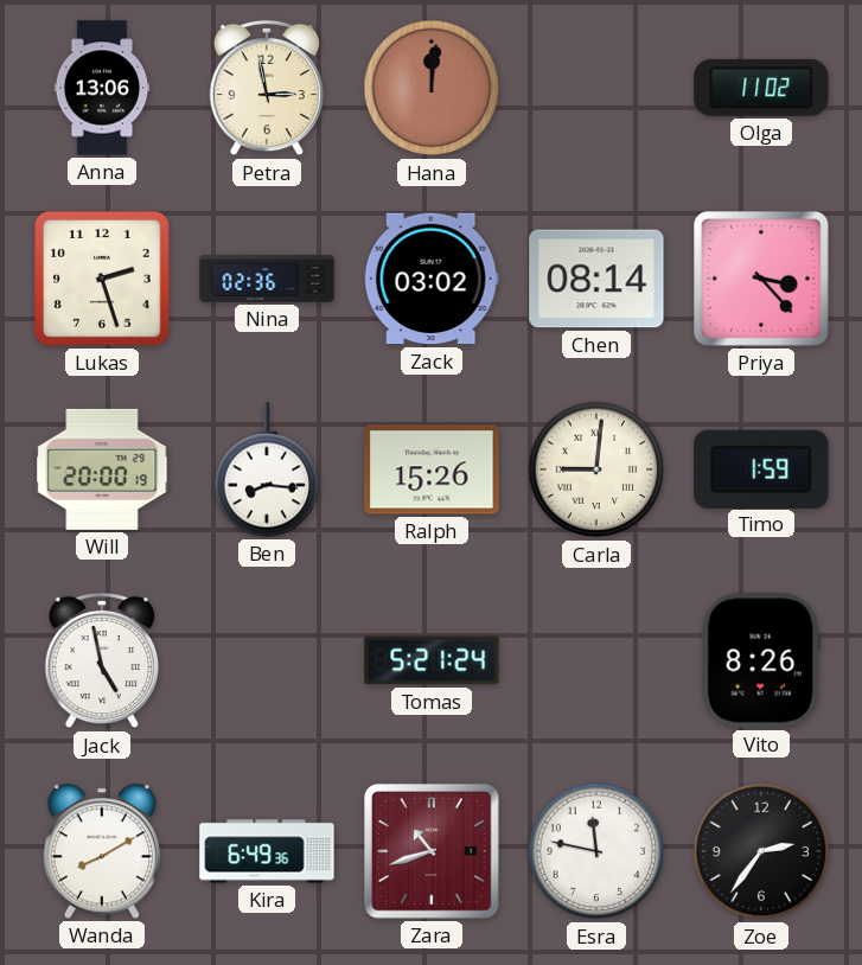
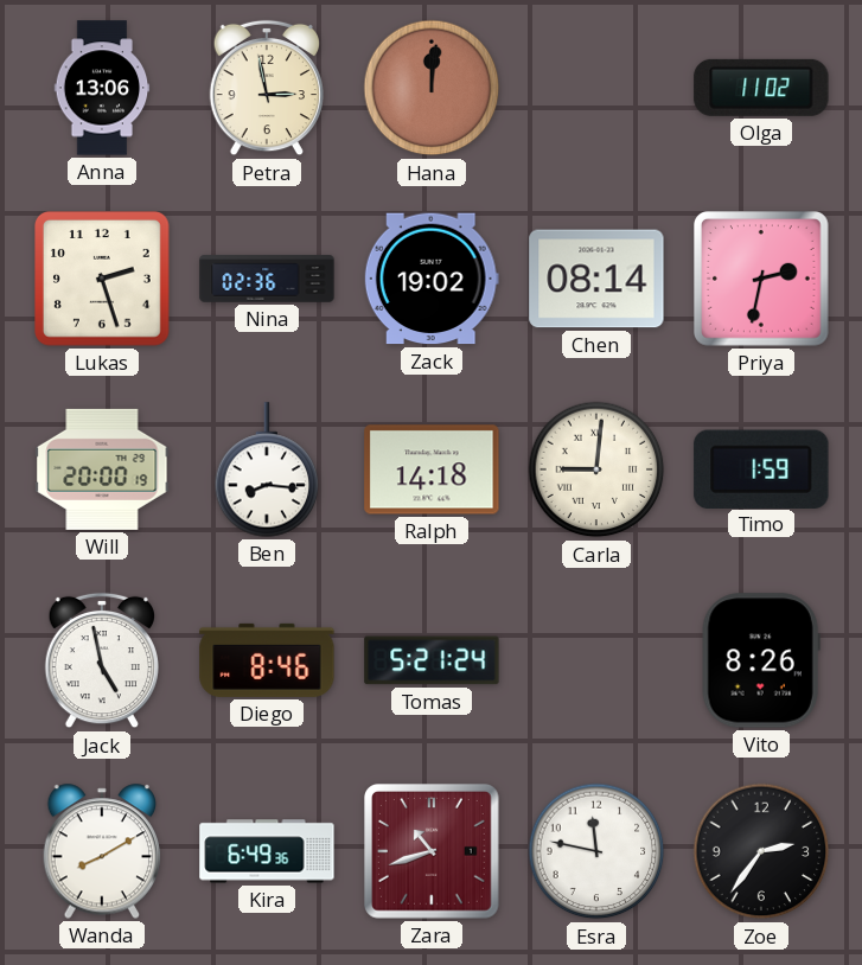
Zack: 03:02 -> 19:02
Priya: 3:23 -> 2:32
Ralph: 15:26 -> 14:18
Diego: none -> 8:46
